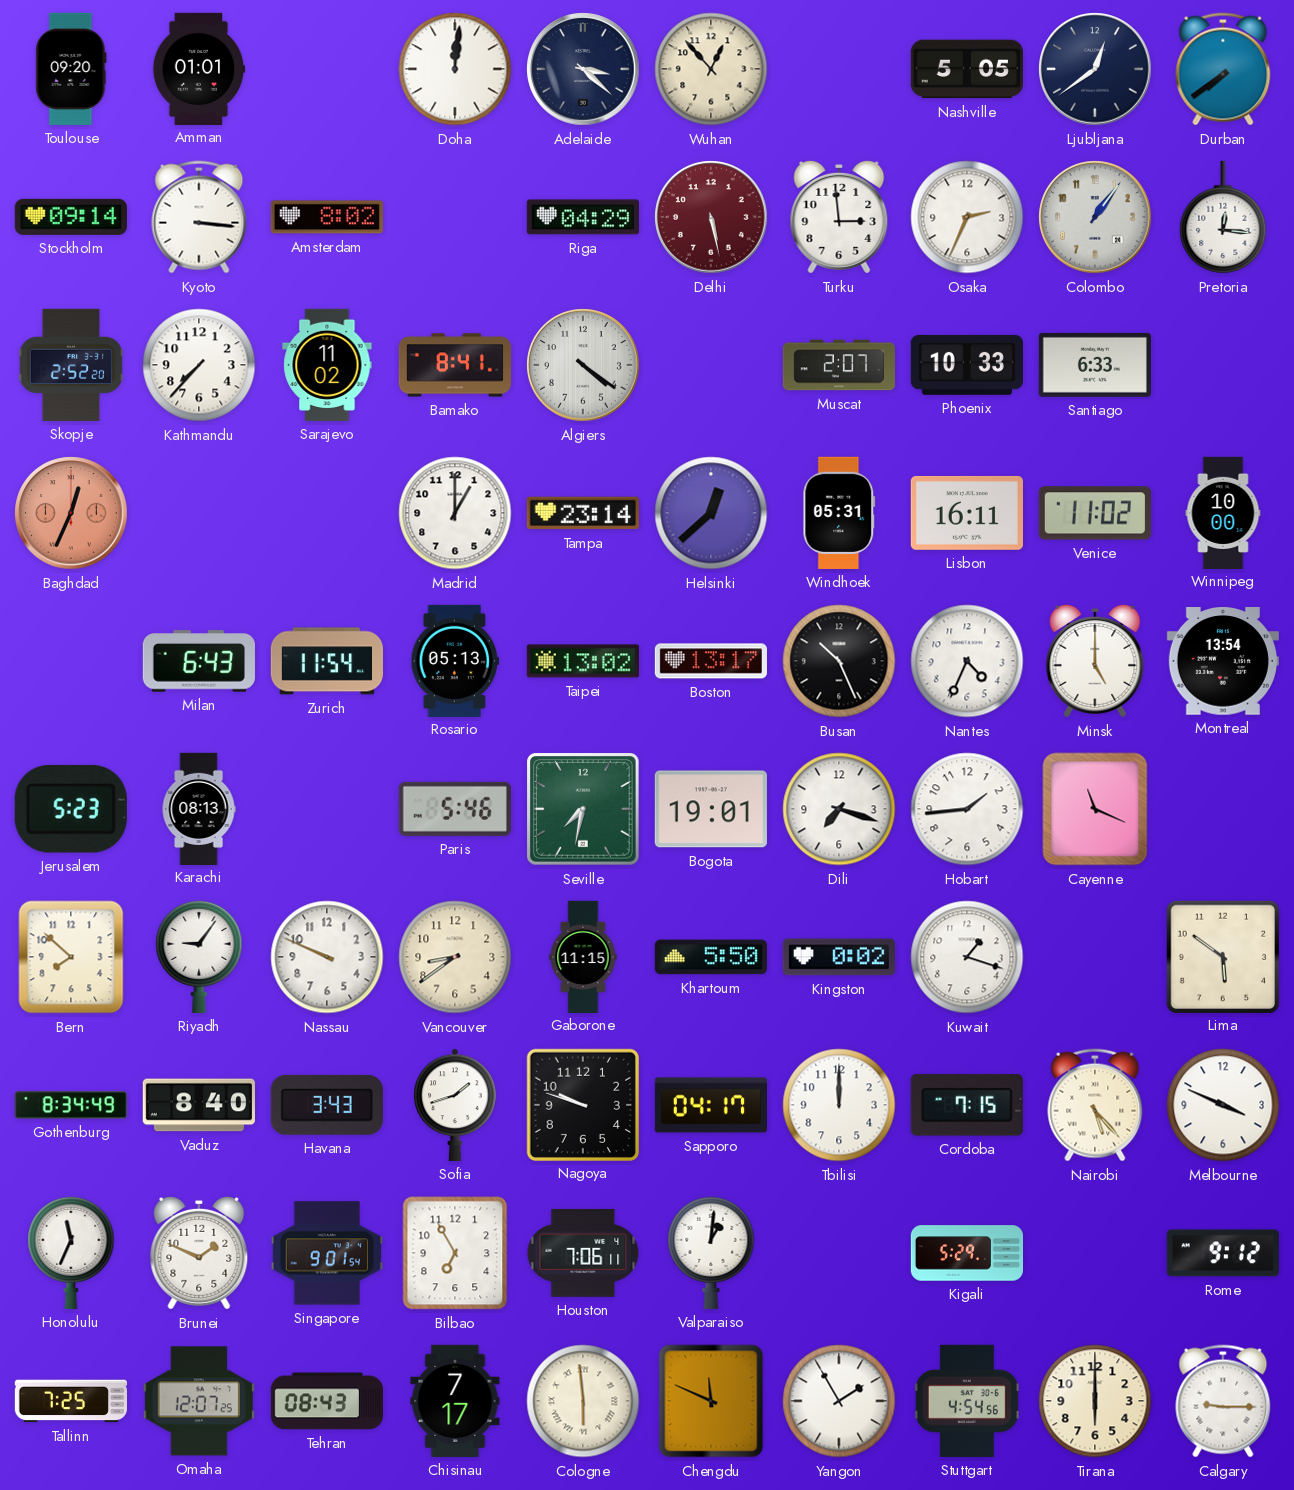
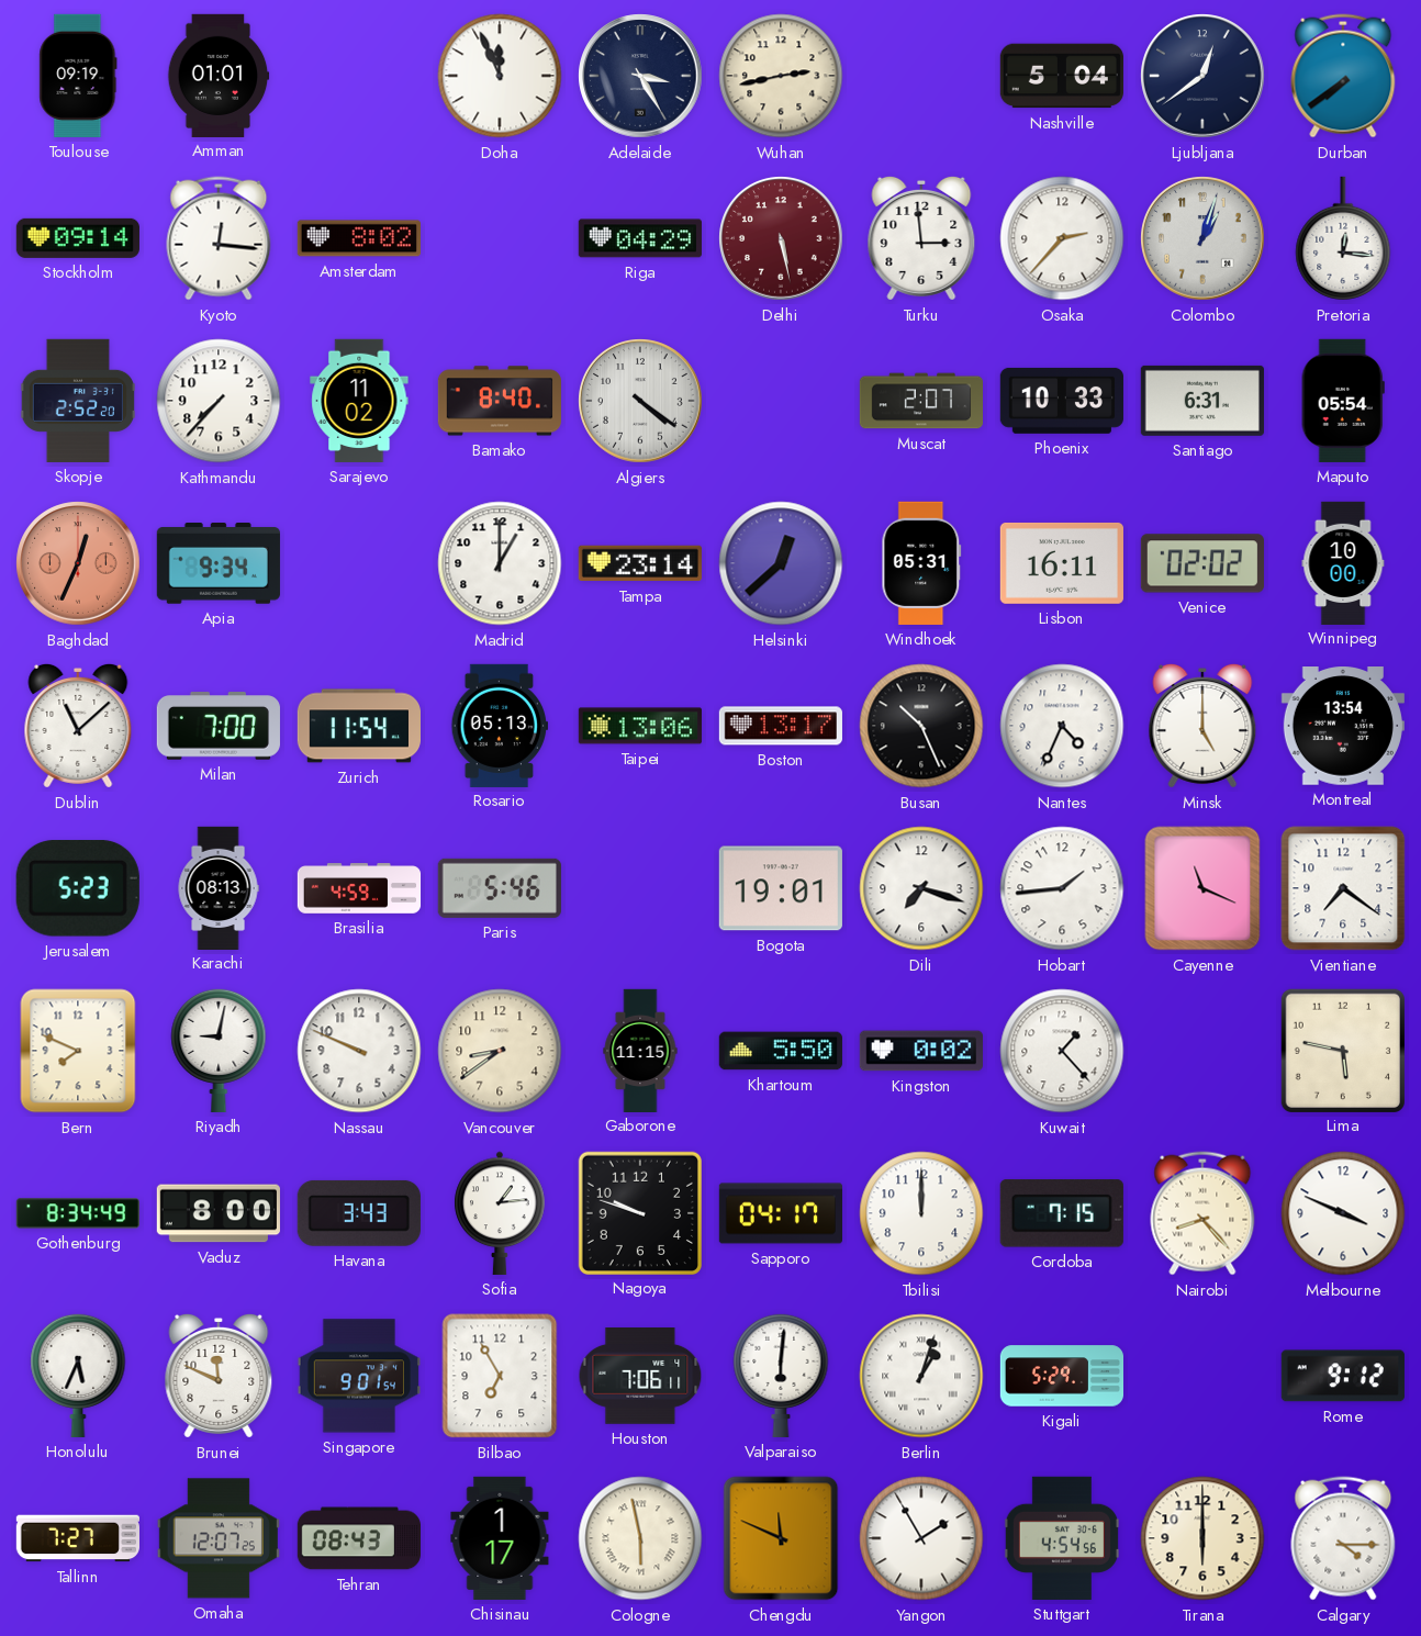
Toulouse: 09:20 -> 09:19
Doha: 12:01 -> 11:56
Adelaide: 3:22 -> 3:25
Wuhan: 12:53 -> 2:43
Nashville: 5:05 -> 5:04
Kyoto: 3:16 -> 12:16
Osaka: 2:34 -> 2:37
Colombo: 1:06 -> 1:03
Bamako: 8:41 -> 8:40
Santiago: 6:33 -> 6:31
Maputo: none -> 05:54
Apia: none -> 9:34
Venice: 11:02 -> 02:02
Dublin: none -> 11:08
Milan: 6:43 -> 7:00
Taipei: 13:02 -> 13:06
Brasilia: none -> 4:59
Seville: 7:32 -> none
Vientiane: none -> 7:21
Bern: 7:52 -> 7:49
Riyadh: 9:06 -> 9:02
Kuwait: 1:18 -> 1:23
Lima: 5:51 -> 5:47
Vaduz: 8:40 -> 8:00
Sofia: 1:42 -> 1:14
Nairobi: 5:23 -> 8:23
Honolulu: 11:34 -> 5:34
Brunei: 1:49 -> 11:49
Valparaiso: 1:01 -> 6:01
Berlin: none -> 1:03
Tallinn: 7:25 -> 7:27
Chisinau: 7:17 -> 1:17
Cologne: 5:59 -> 5:58
Calgary: 9:15 -> 4:15
